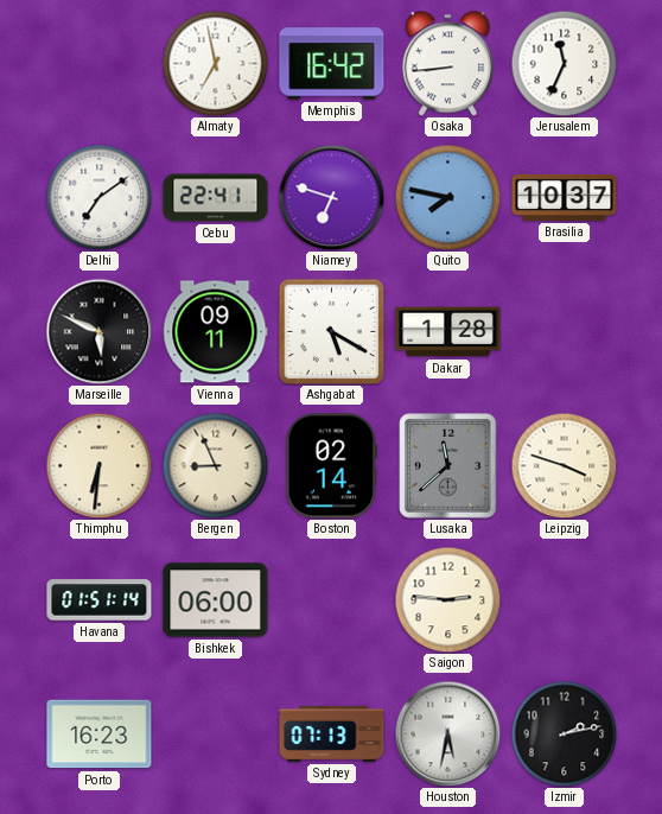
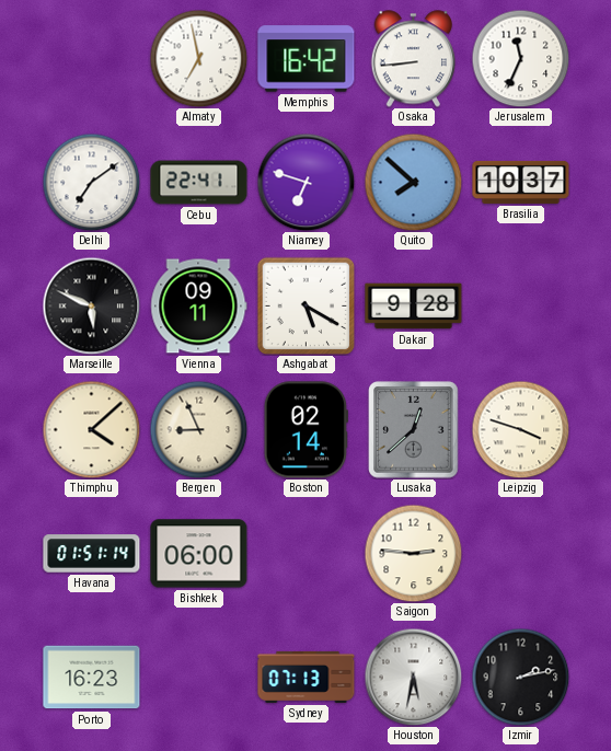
Quito: 7:47 -> 7:52
Dakar: 1:28 -> 9:28
Thimphu: 6:31 -> 4:08
Lusaka: 11:38 -> 12:38
